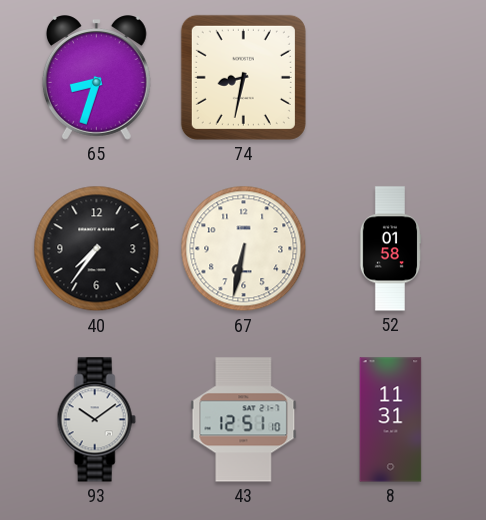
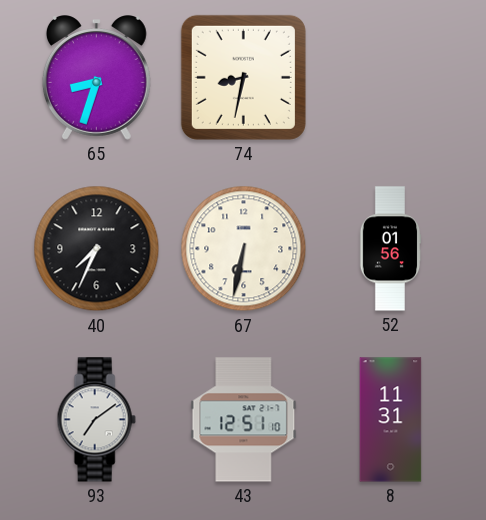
40: 7:36 -> 7:34
52: 01:58 -> 01:56
93: 10:09 -> 7:09
